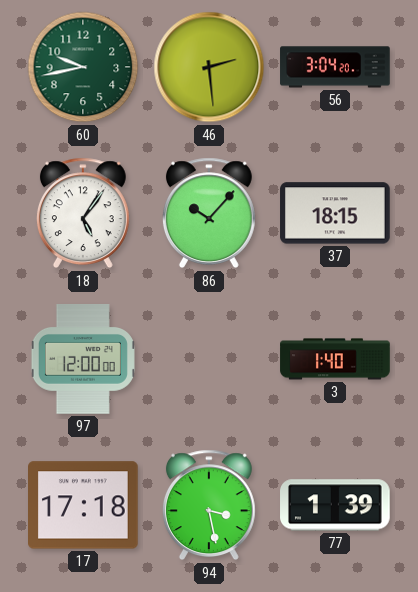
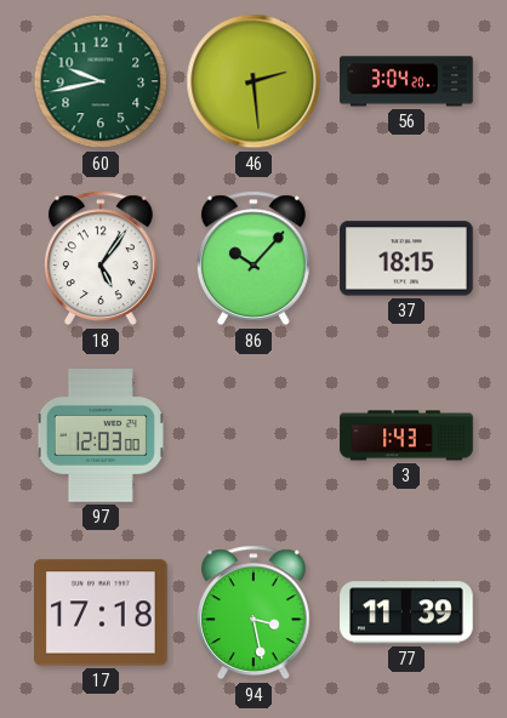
97: 12:00 -> 12:03
3: 1:40 -> 1:43
77: 1:39 -> 11:39
